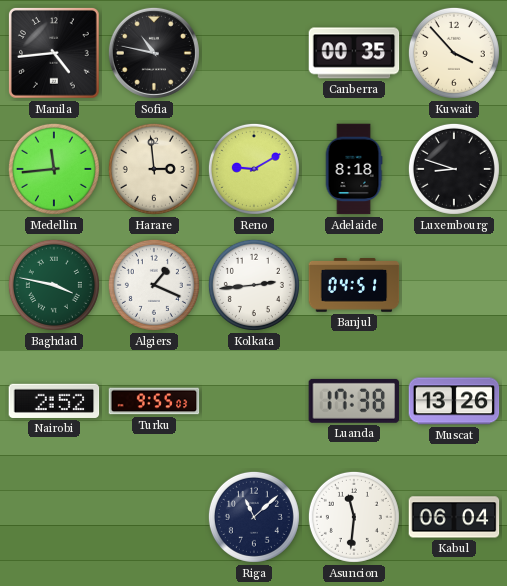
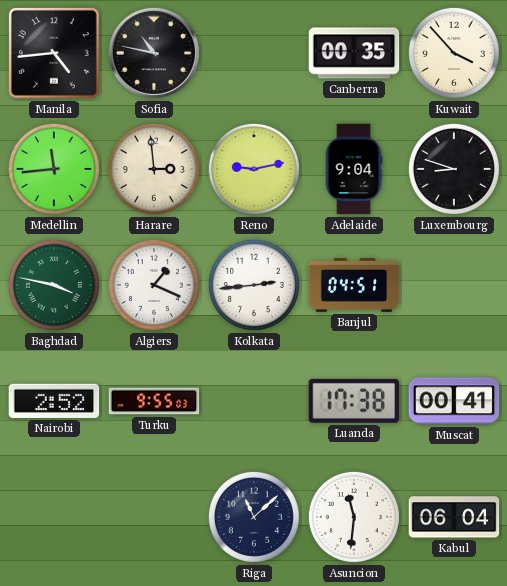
Reno: 9:10 -> 9:13
Adelaide: 8:18 -> 9:04
Muscat: 13:26 -> 00:41
